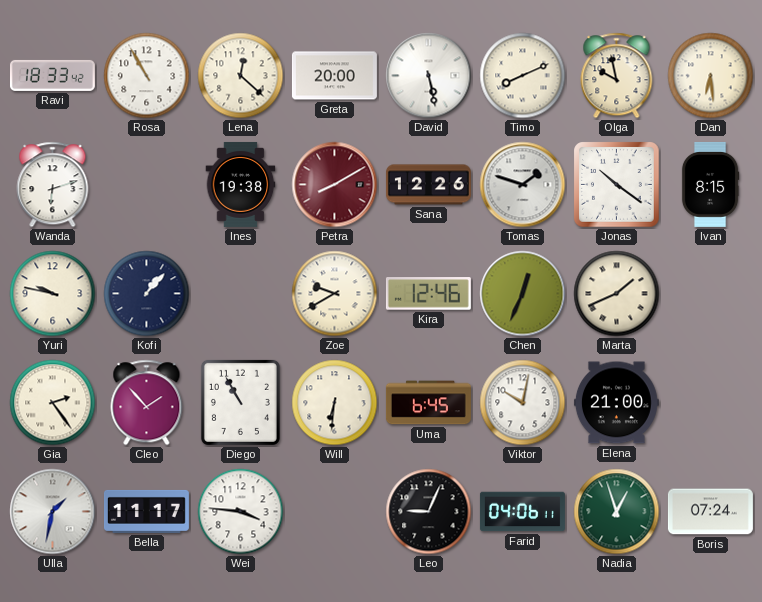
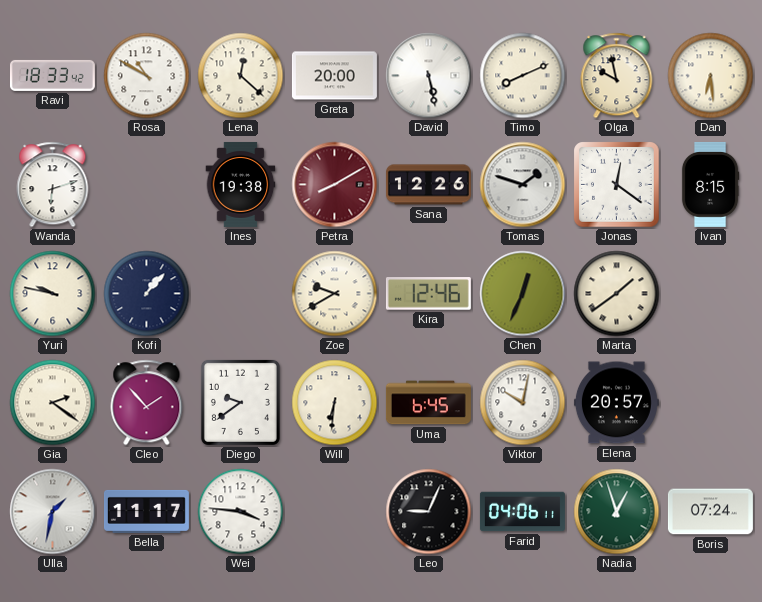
Rosa: 10:55 -> 10:50
Jonas: 10:21 -> 12:21
Marta: 1:41 -> 1:39
Gia: 2:24 -> 2:21
Diego: 10:55 -> 9:39
Elena: 21:00 -> 20:57
